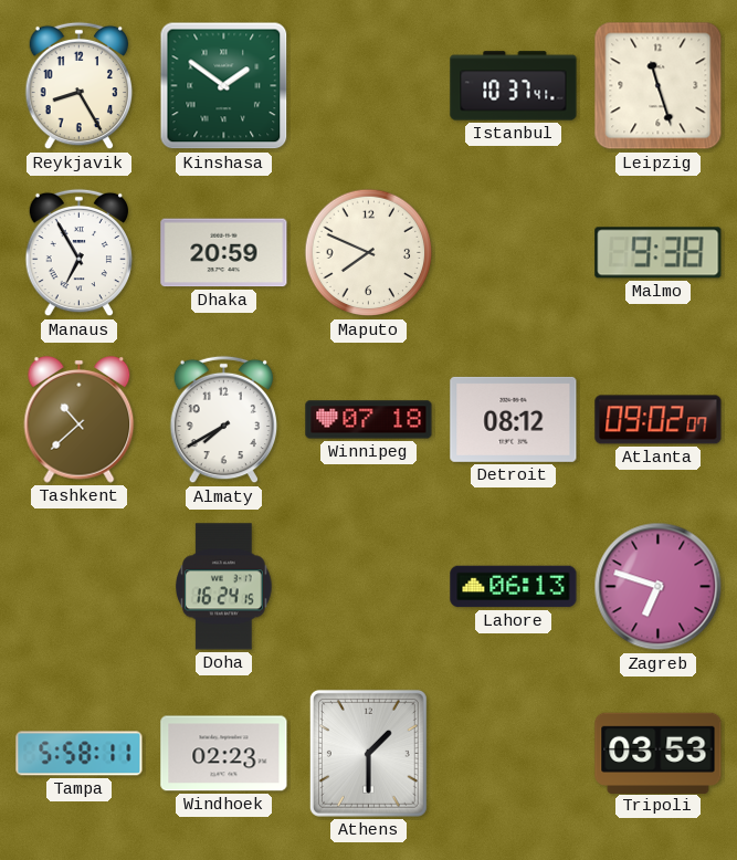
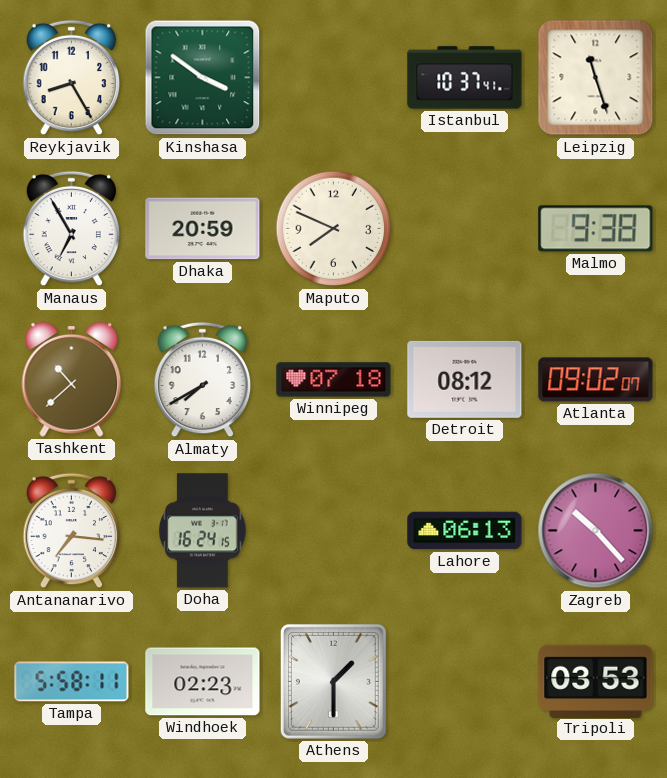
Kinshasa: 1:51 -> 3:51
Antananarivo: none -> 7:16
Zagreb: 6:48 -> 10:23
